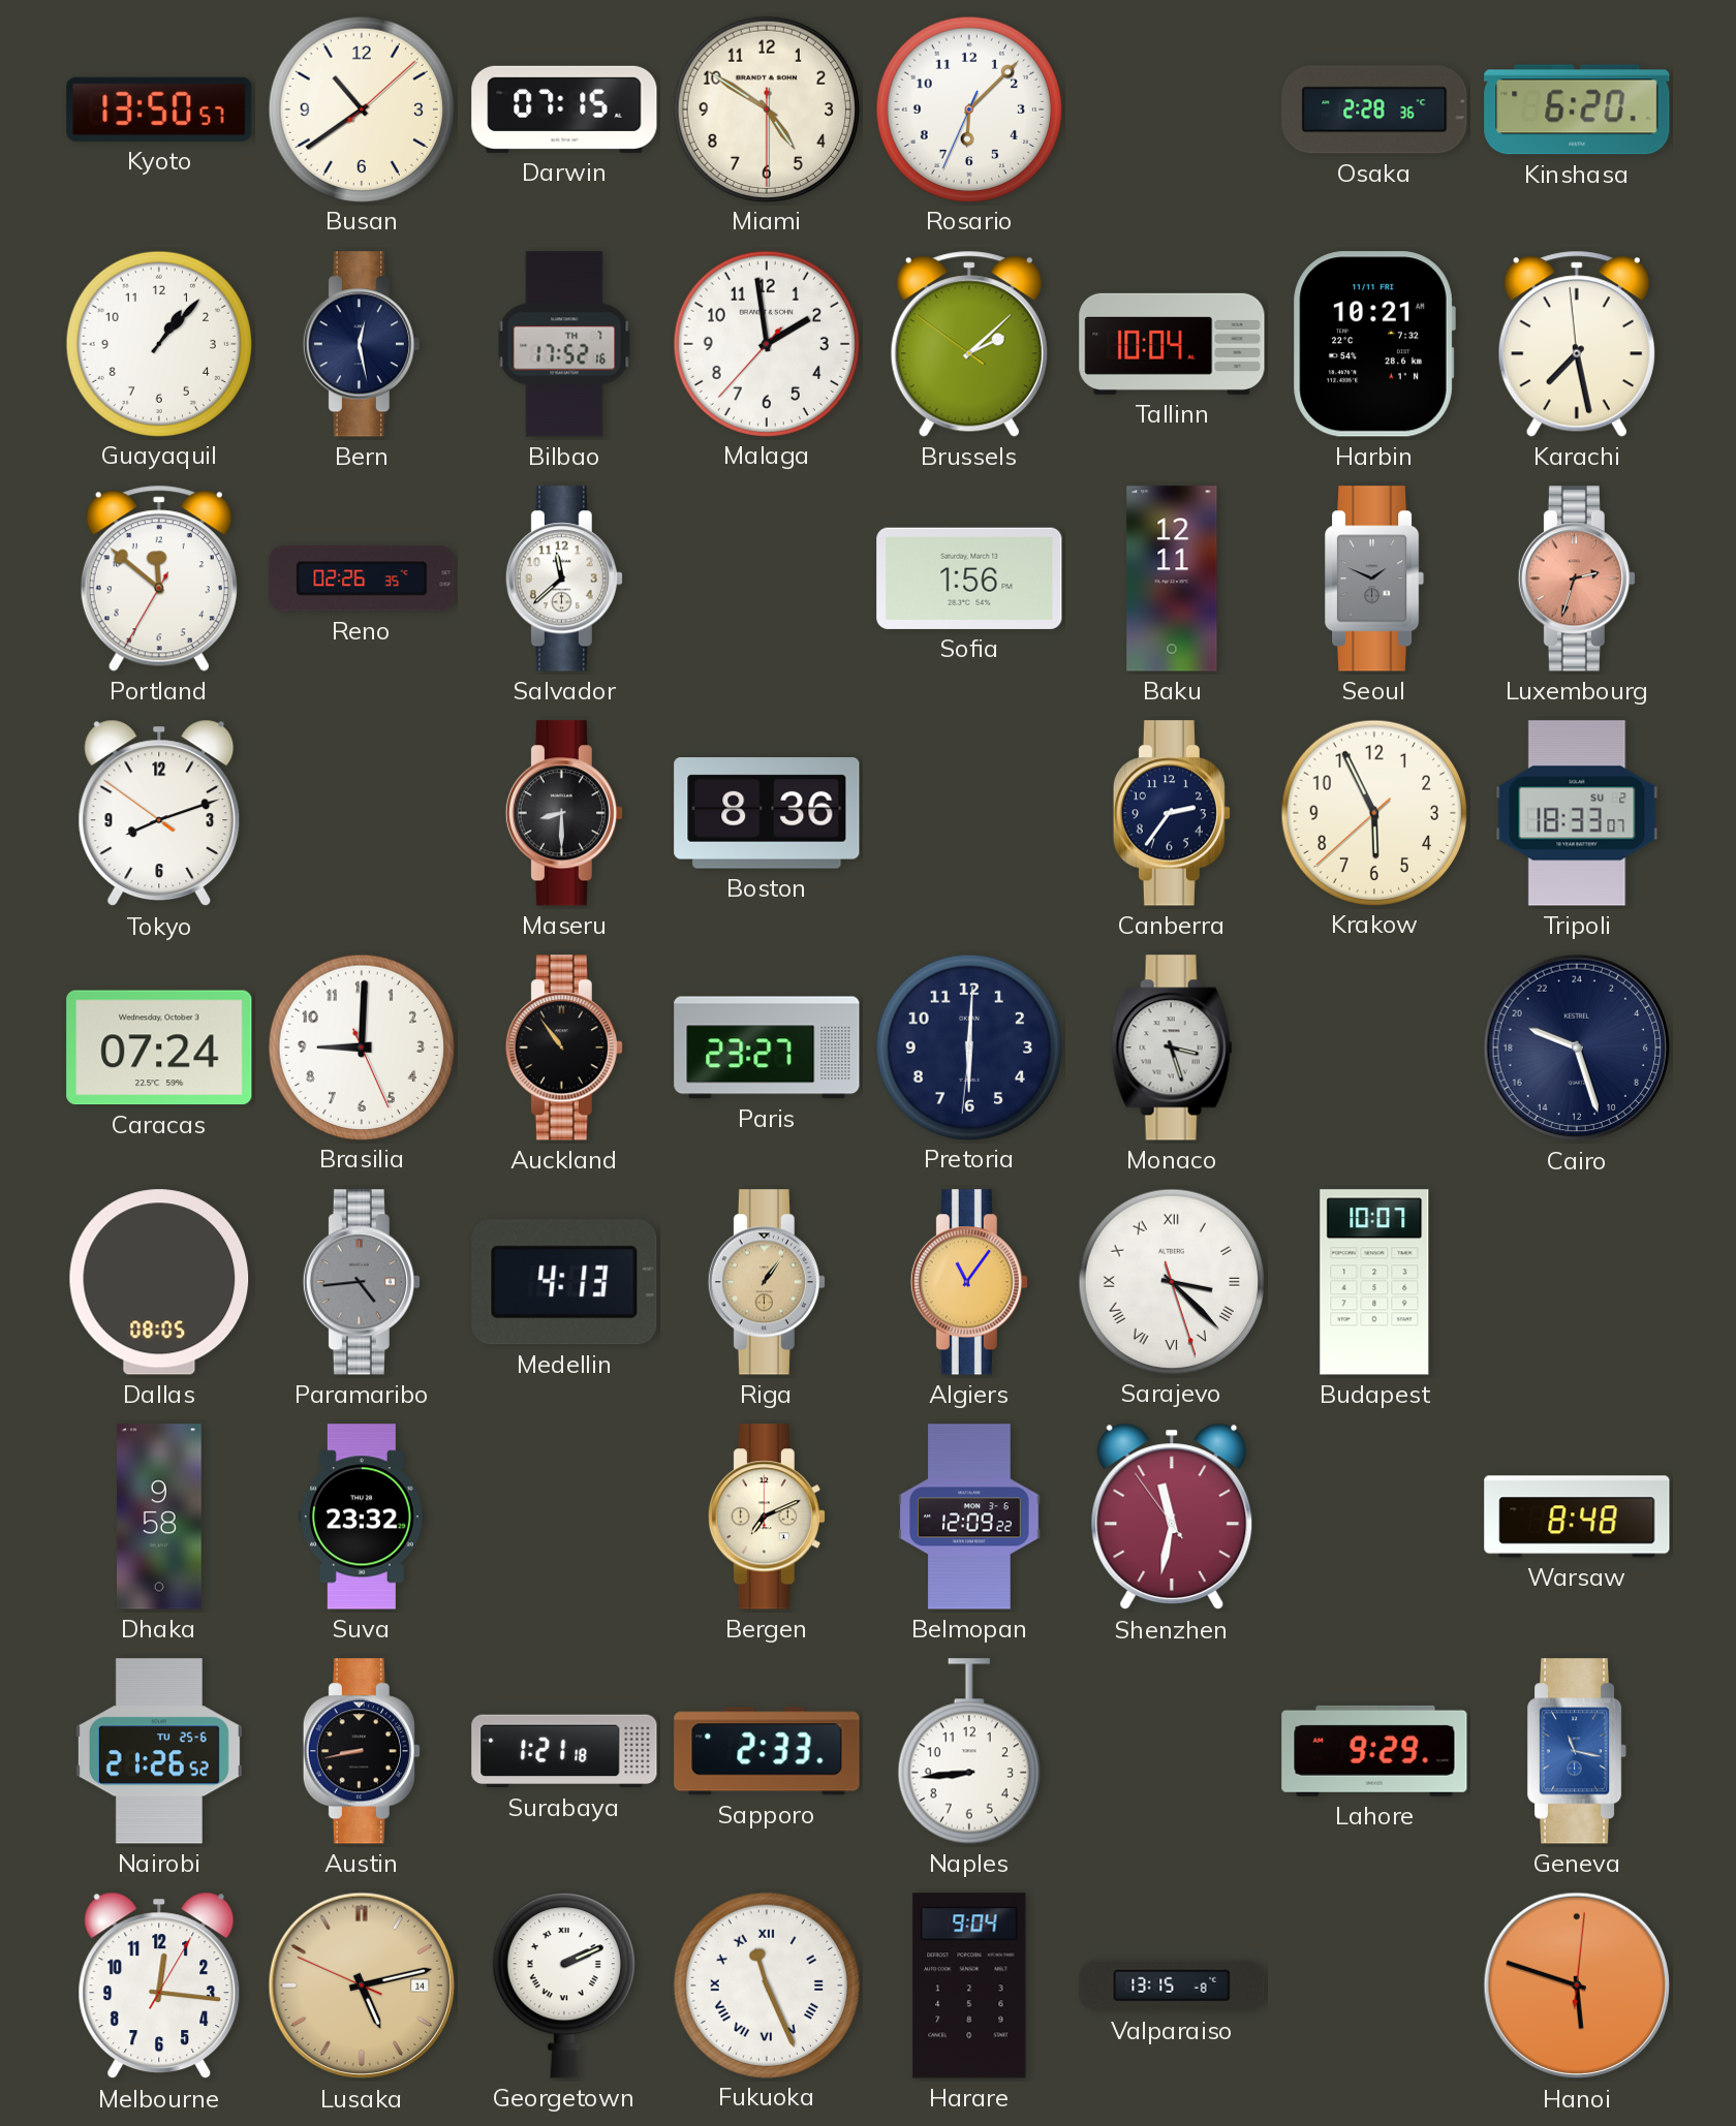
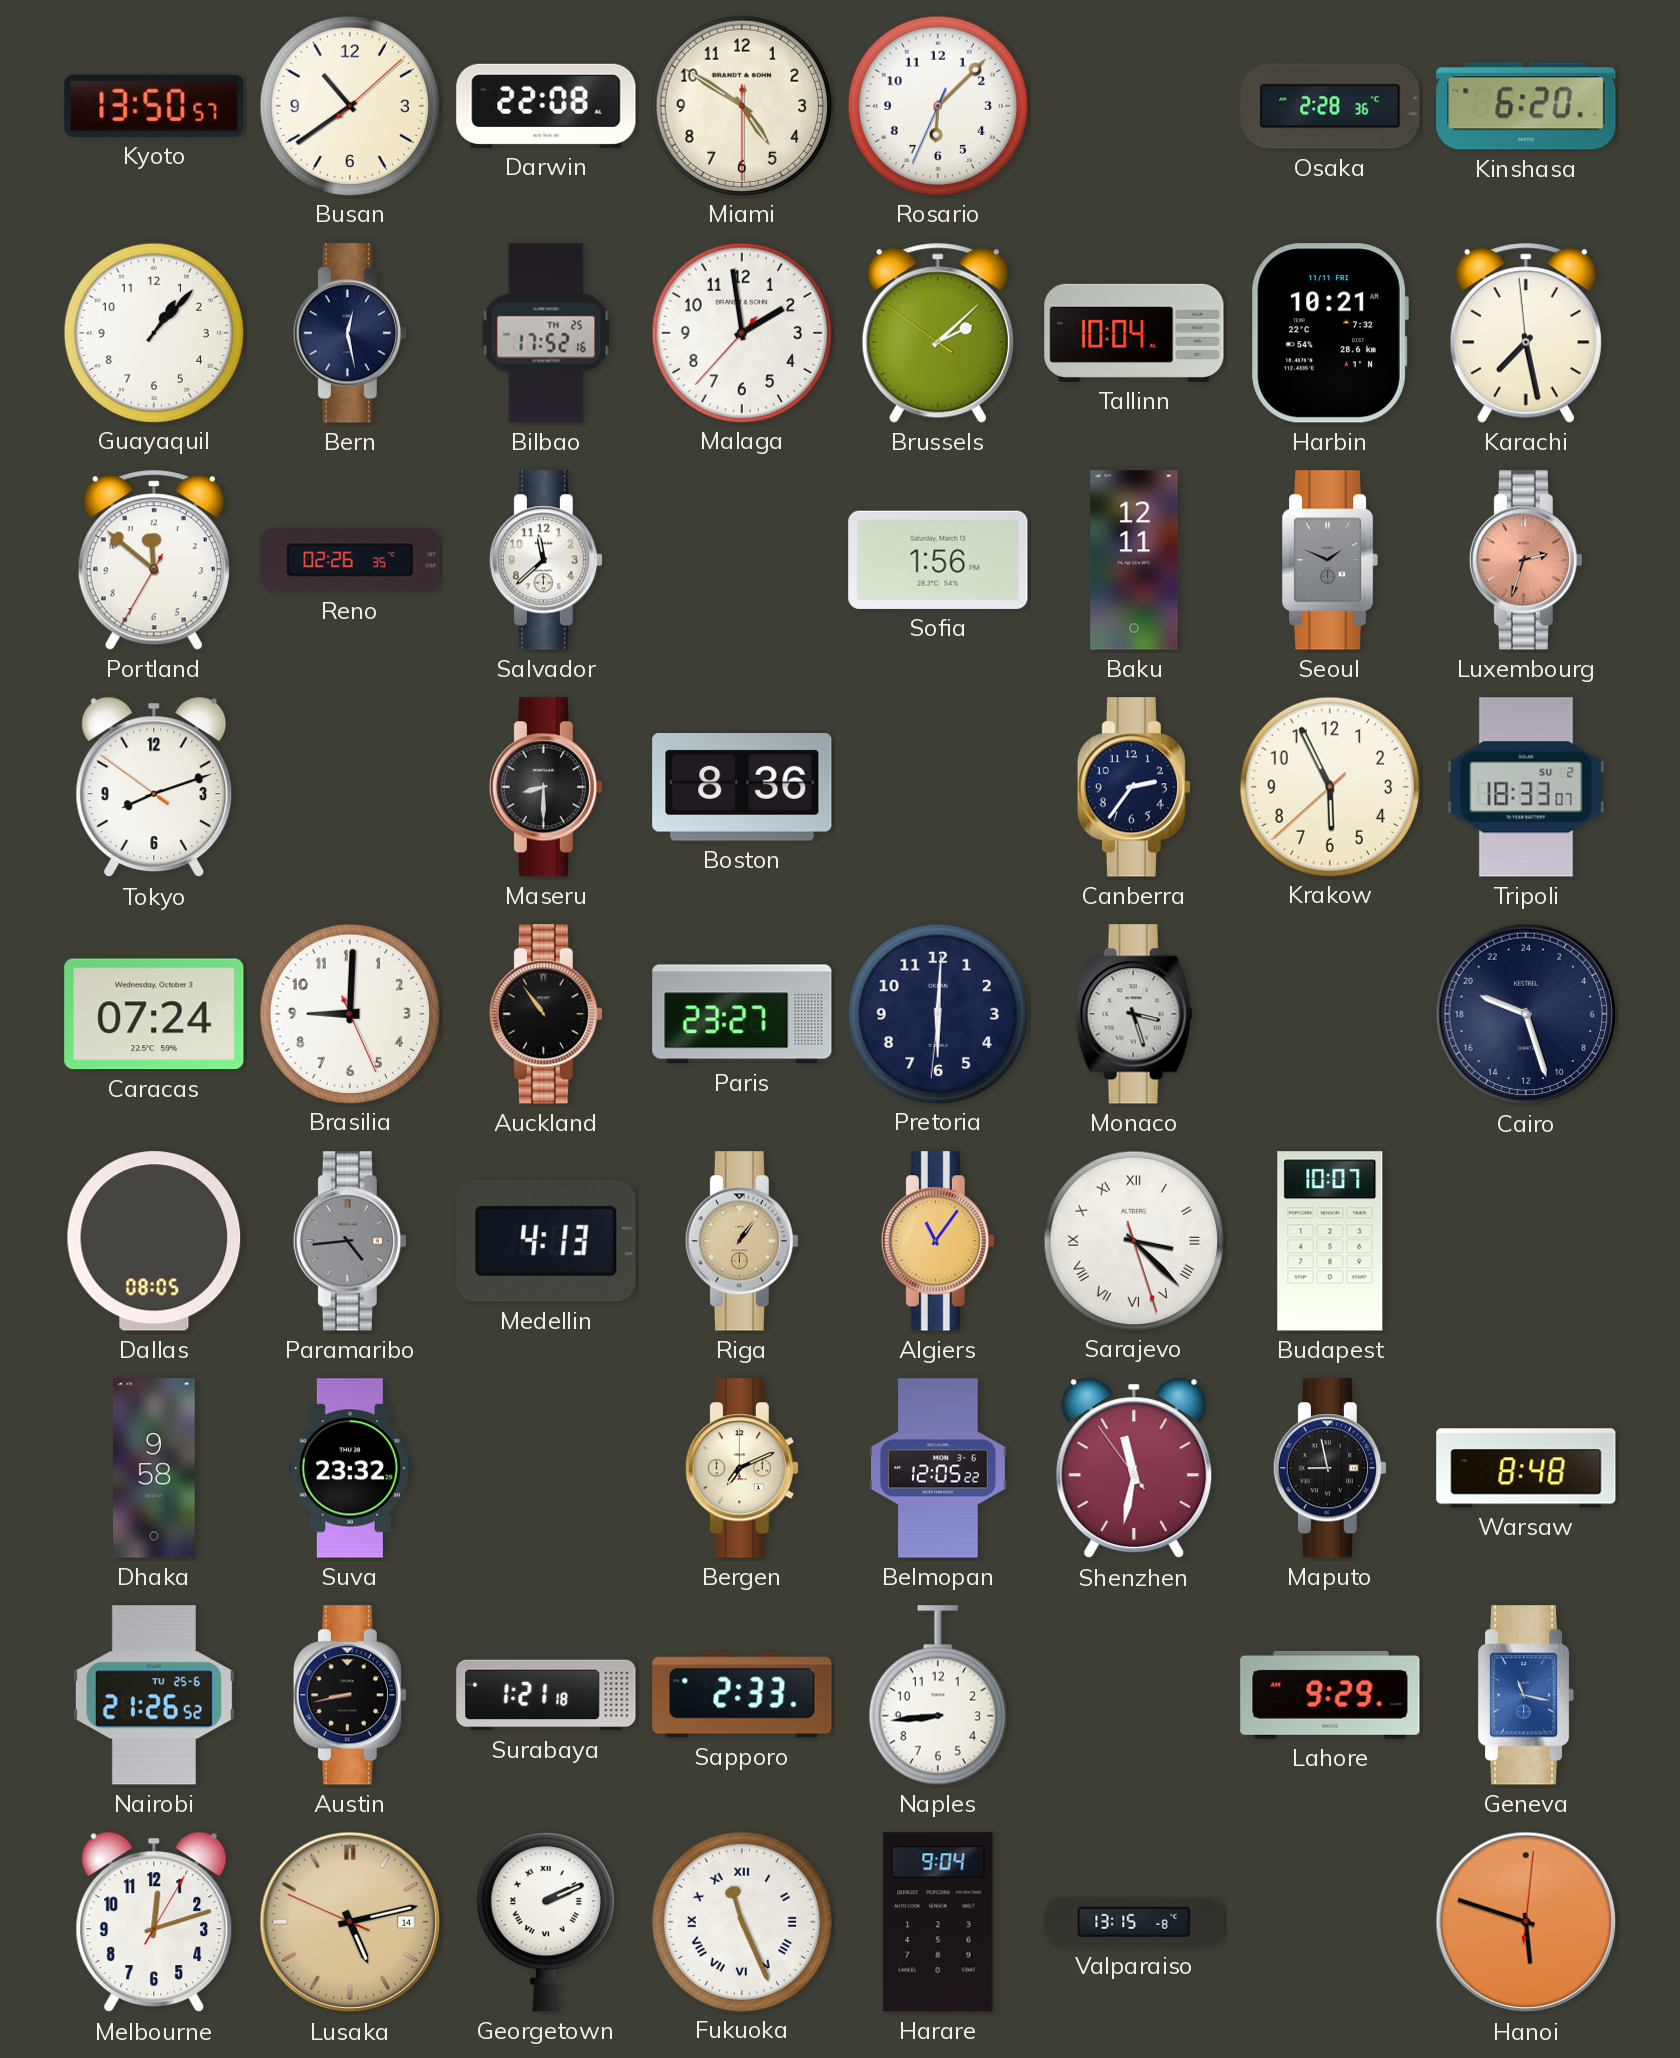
Darwin: 07:15 -> 22:08
Bilbao date: TH 7 -> TH 25
Belmopan: 12:09 -> 12:05
Maputo: none -> 8:58
Melbourne: 12:16 -> 12:12
